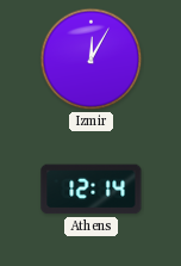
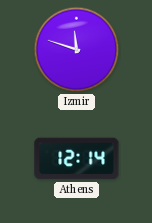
Izmir: 12:05 -> 11:48
